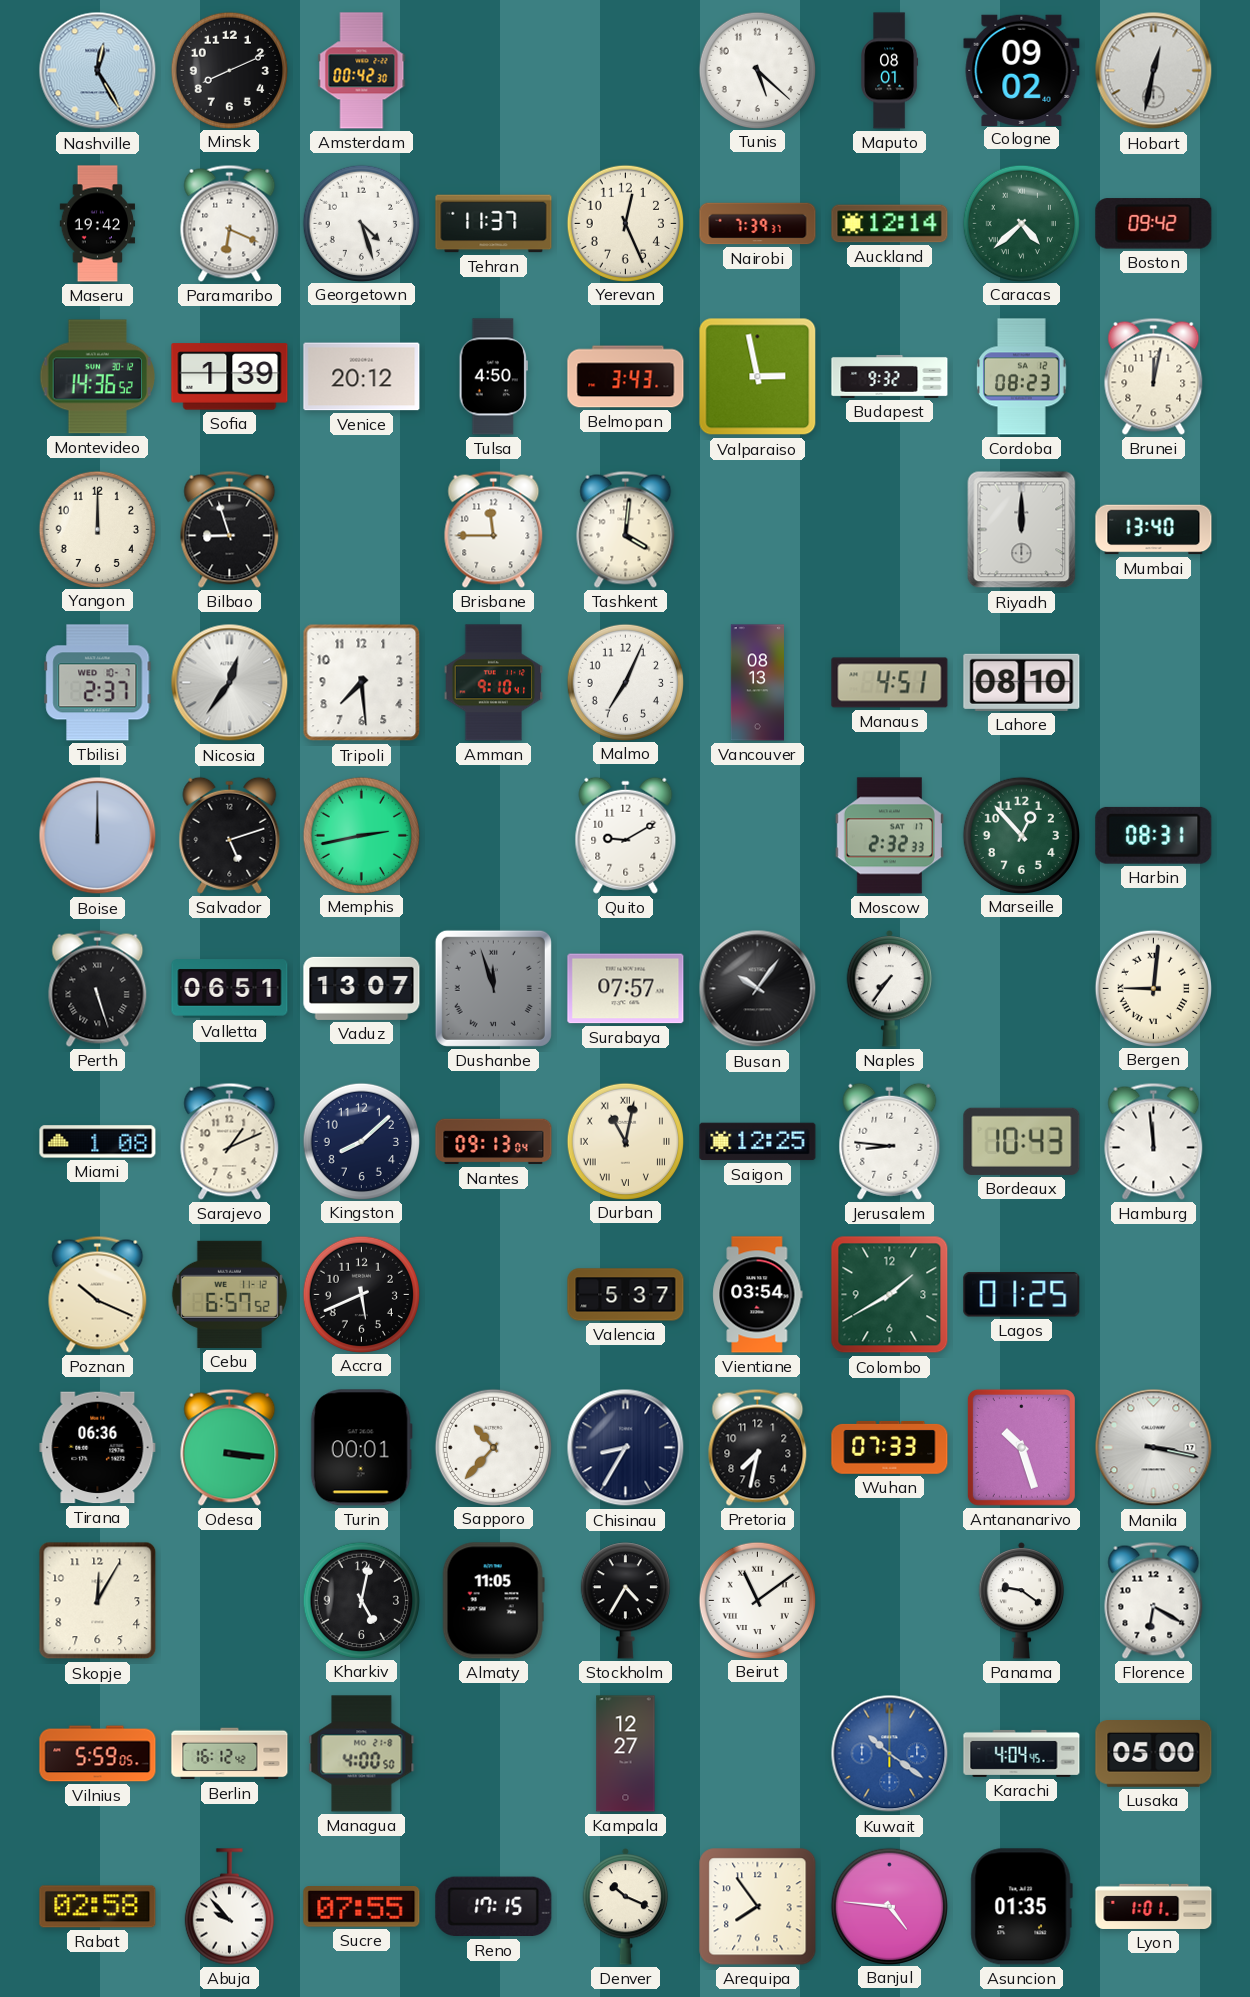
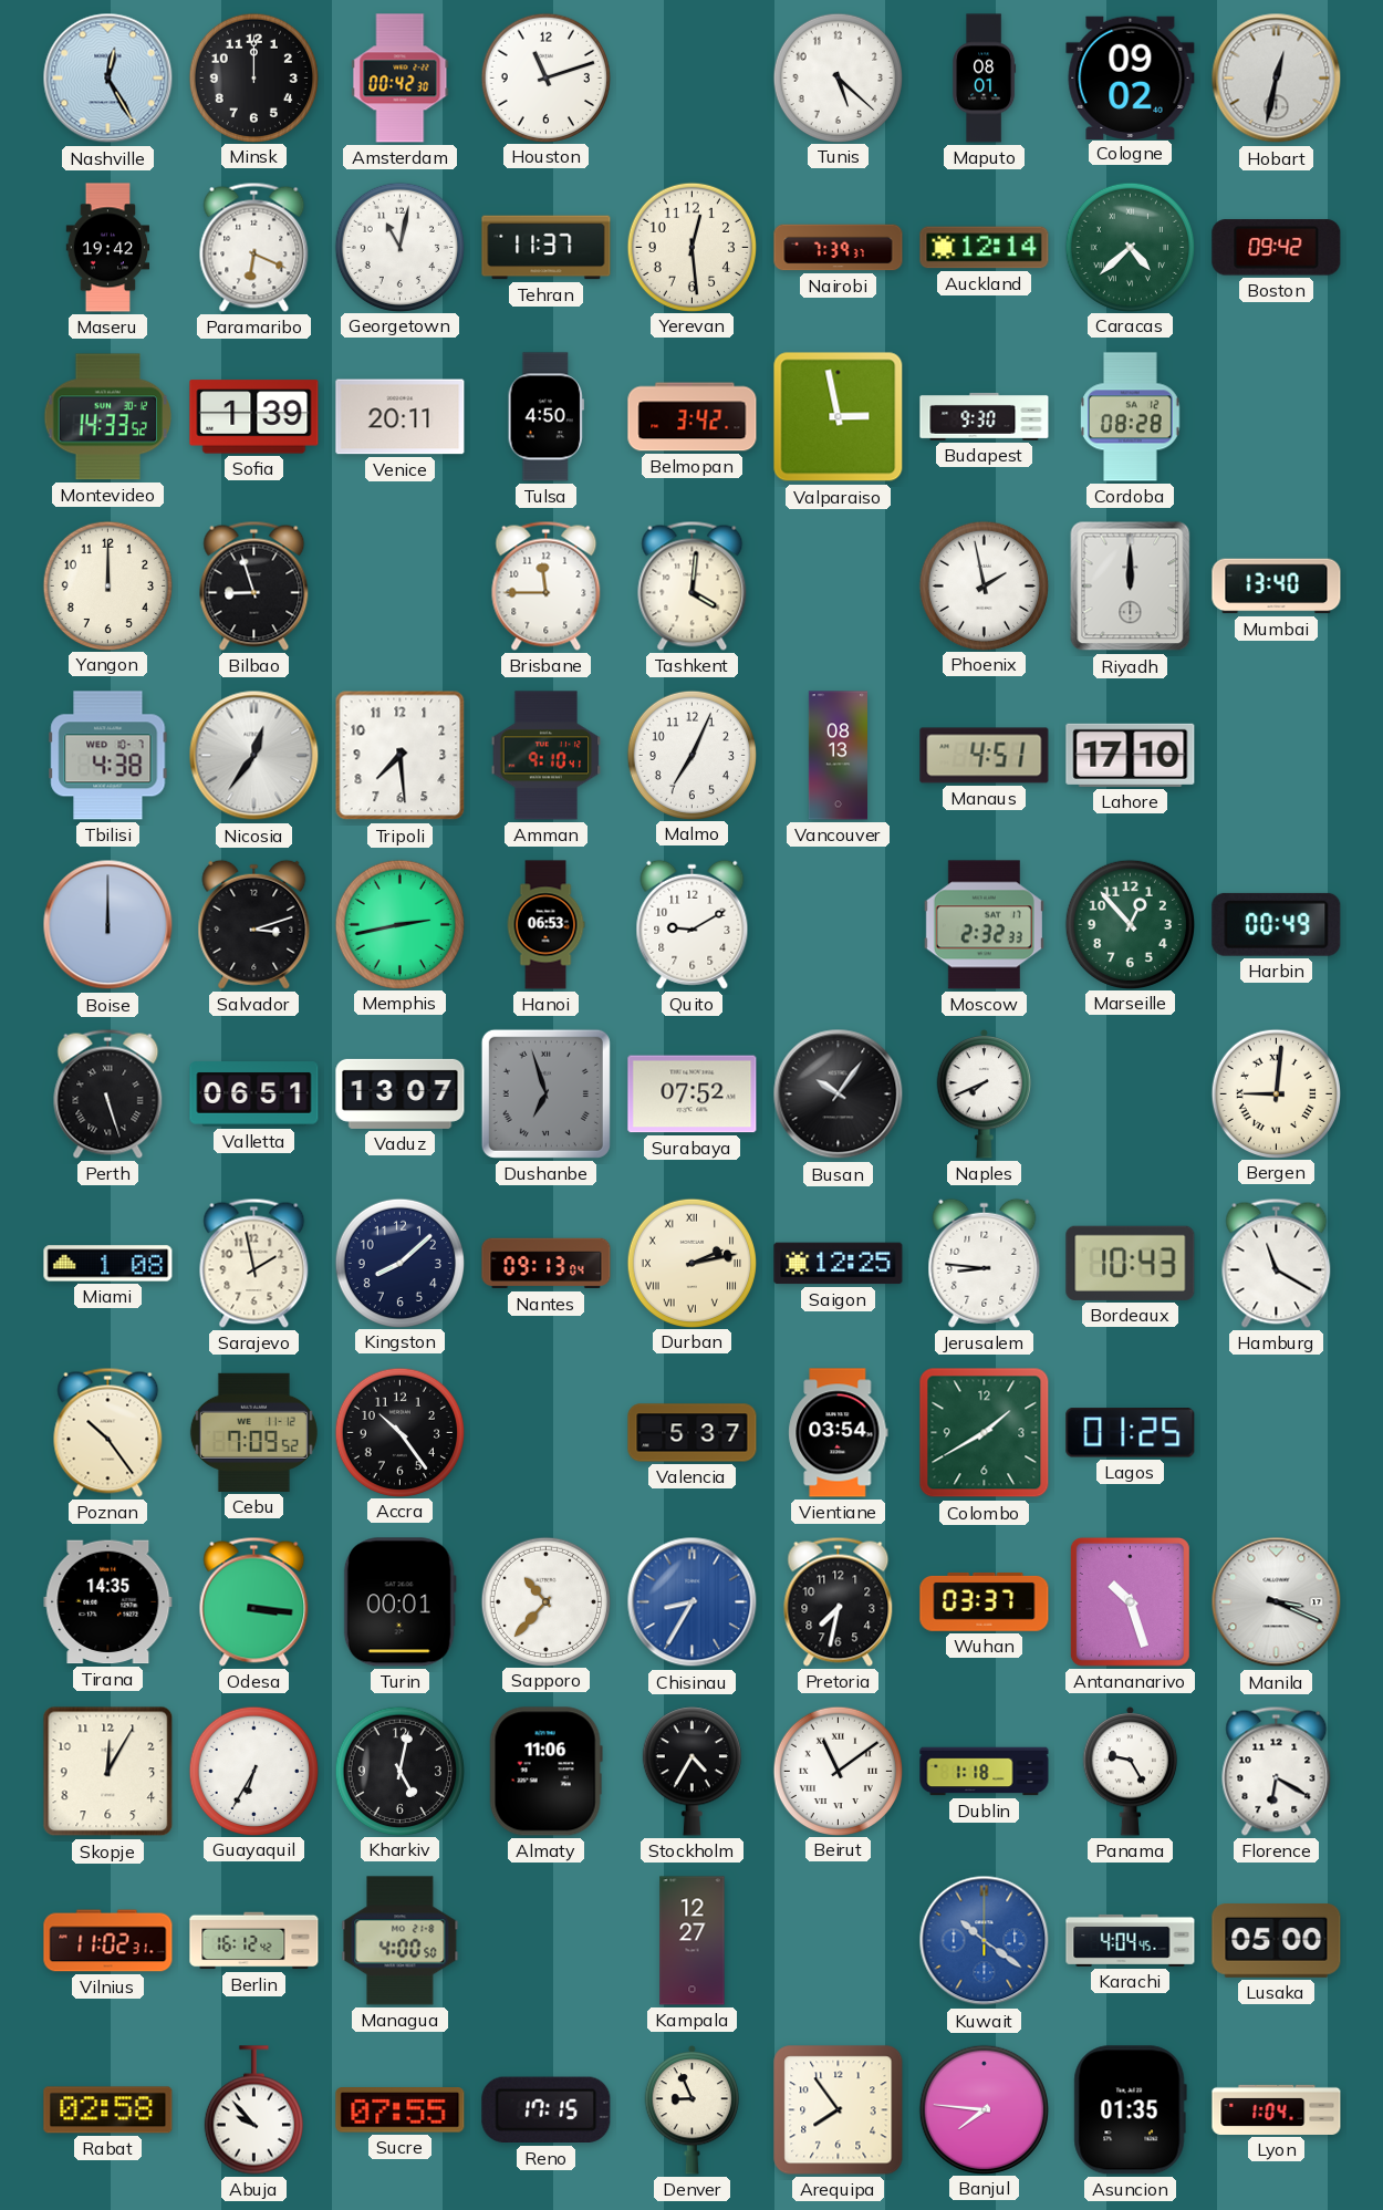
Minsk: 8:11 -> 12:00
Houston: none -> 11:12
Georgetown: 4:27 -> 11:02
Yerevan: 12:26 -> 12:29
Montevideo: 14:36 -> 14:33
Venice: 20:12 -> 20:11
Belmopan: 3:43 -> 3:42
Budapest: 9:32 -> 9:30
Cordoba: 08:23 -> 08:28
Brunei: 12:02 -> none
Phoenix: none -> 1:58
Tbilisi: 2:37 -> 4:38
Lahore: 08:10 -> 17:10
Salvador: 5:12 -> 3:12
Hanoi: none -> 06:53
Harbin: 08:31 -> 00:49
Dushanbe: 11:57 -> 6:57
Surabaya: 07:57 -> 07:52
Naples: 7:36 -> 7:41
Sarajevo: 1:11 -> 1:58
Durban: 11:02 -> 2:13
Hamburg: 11:59 -> 11:20
Poznan: 10:19 -> 10:24
Cebu: 6:57 -> 7:09
Accra: 5:41 -> 10:24
Tirana: 06:36 -> 14:35
Chisinau dial: navy -> blue
Wuhan: 07:33 -> 03:37
Manila: 3:17 -> 3:19
Guayaquil: none -> 6:35
Almaty: 11:05 -> 11:06
Dublin: none -> 1:18
Panama: 9:21 -> 9:25
Vilnius: 5:59 -> 11:02
Denver: 10:19 -> 8:56
Banjul: 4:46 -> 7:46
Lyon: 1:01 -> 1:04
